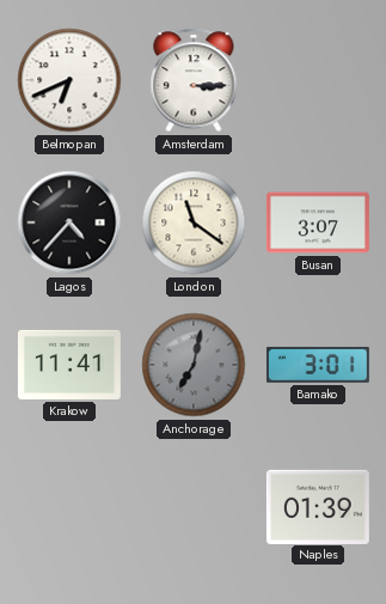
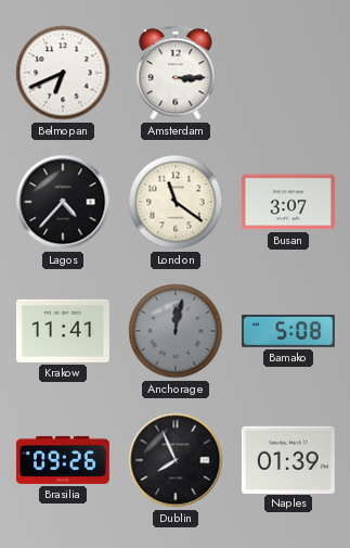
Anchorage: 7:02 -> 12:02
Bamako: 3:01 -> 5:08
Brasilia: none -> 09:26
Dublin: none -> 7:56
